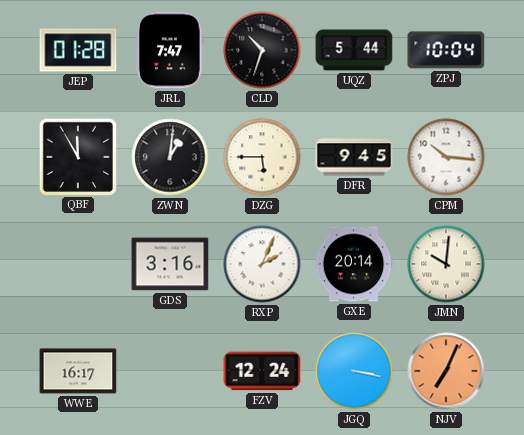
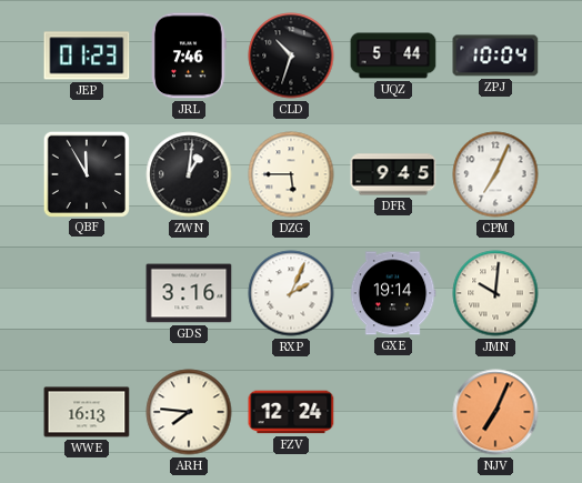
JEP: 01:28 -> 01:23
JRL: 7:47 -> 7:46
CPM: 10:16 -> 7:04
GXE: 20:14 -> 19:14
WWE: 16:17 -> 16:13
ARH: none -> 7:46
JGQ: 3:17 -> none
